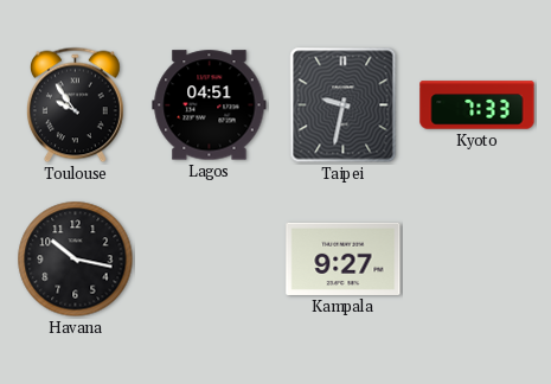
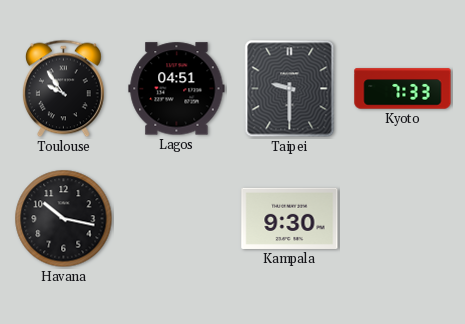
Taipei: 9:32 -> 9:30
Kampala: 9:27 -> 9:30
